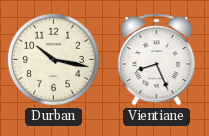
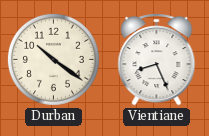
Durban: 10:17 -> 10:21
